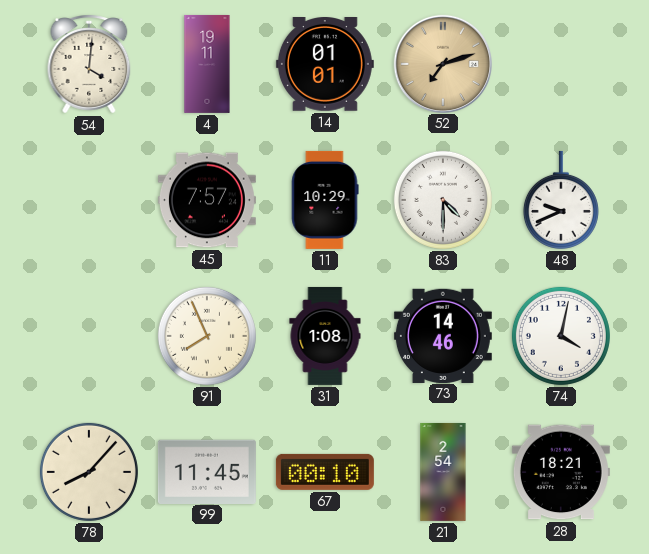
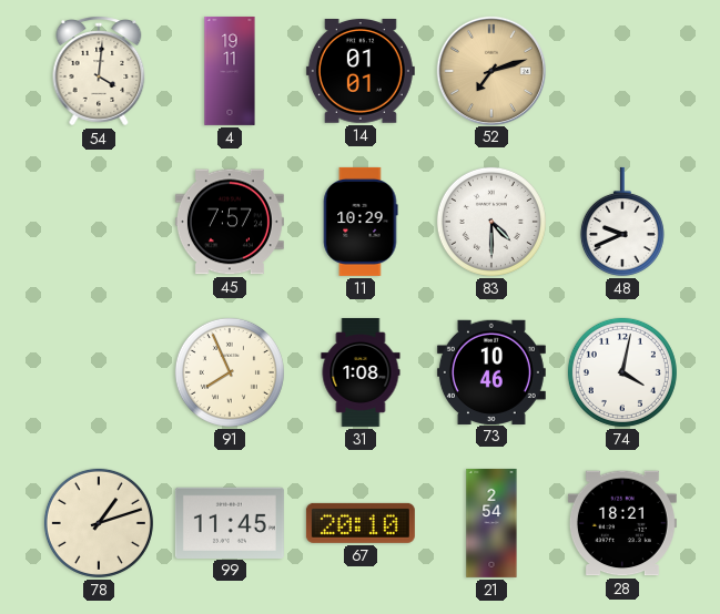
73: 14:46 -> 10:46
78: 8:07 -> 1:12
67: 00:10 -> 20:10
